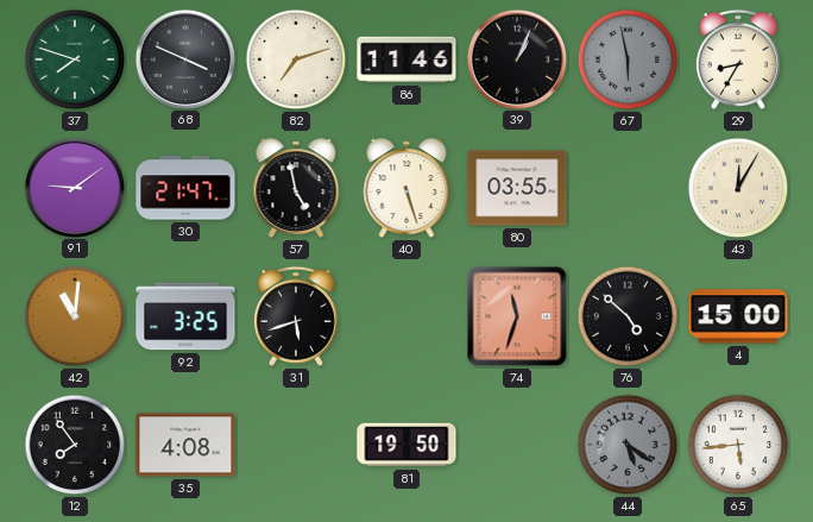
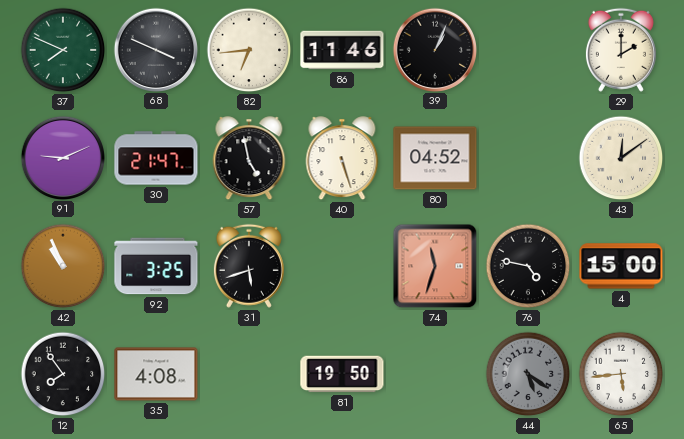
37: 7:48 -> 7:49
82: 7:12 -> 6:44
67: 5:58 -> none
29: 8:35 -> 2:00
91: 9:09 -> 9:11
80: 03:55 -> 04:52
43: 12:05 -> 12:09
42: 11:01 -> 10:56
76: 4:52 -> 4:47
